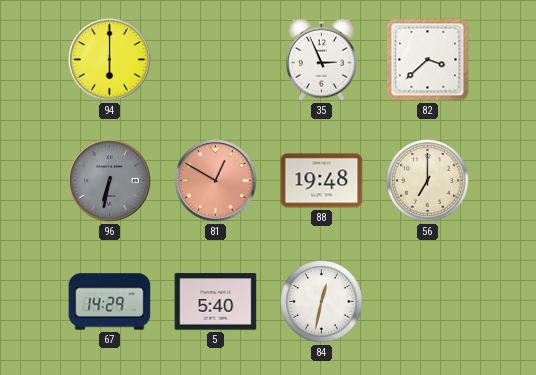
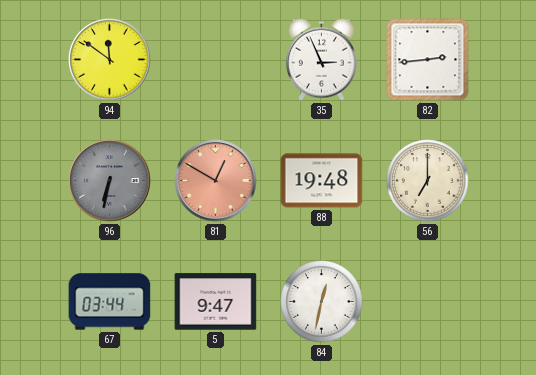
94: 6:00 -> 11:51
82: 3:38 -> 2:44
67: 14:29 -> 03:44
5: 5:40 -> 9:47
